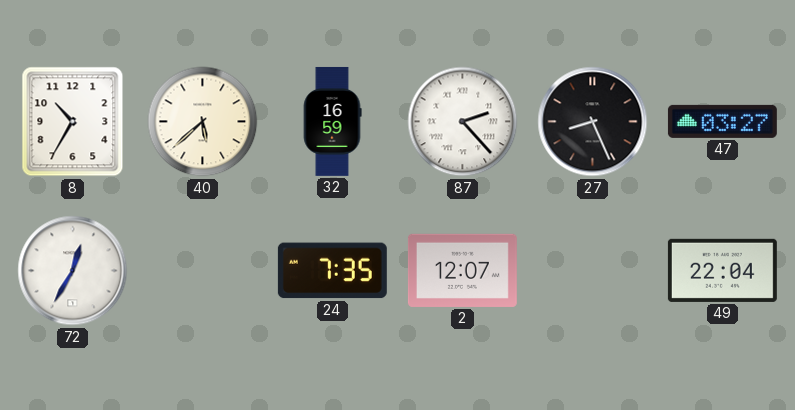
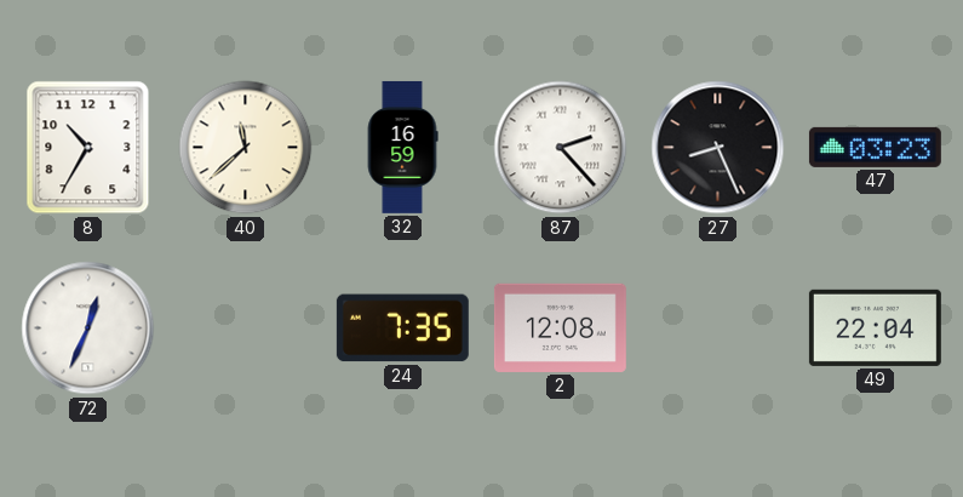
40: 5:38 -> 11:38
47: 03:27 -> 03:23
72: 12:35 -> 12:34
2: 12:07 -> 12:08
